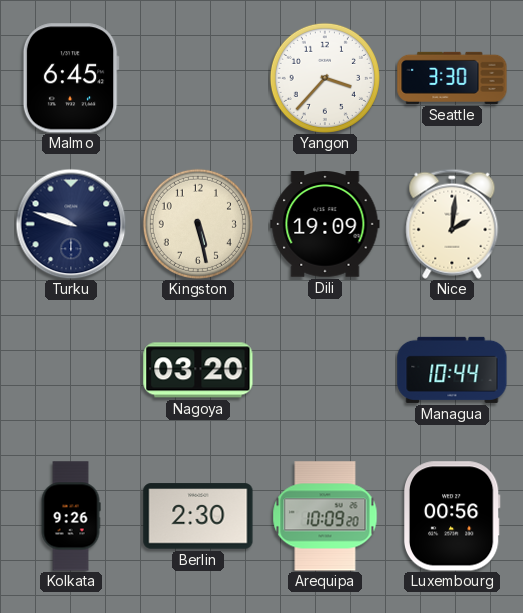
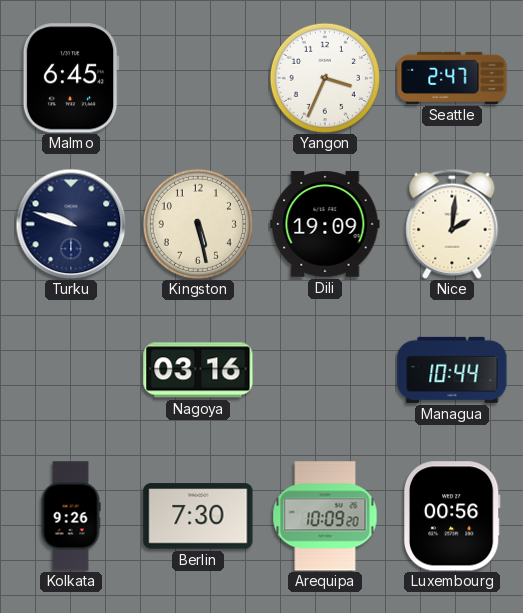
Yangon: 3:37 -> 3:34
Seattle: 3:30 -> 2:47
Nagoya: 03:20 -> 03:16
Berlin: 2:30 -> 7:30
